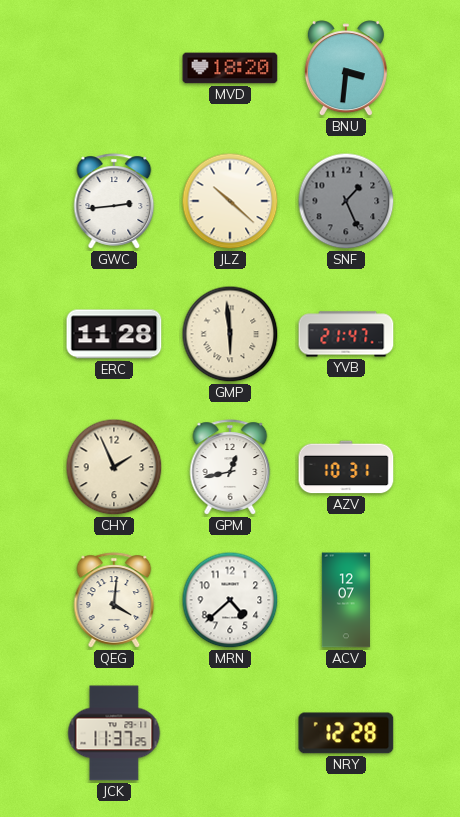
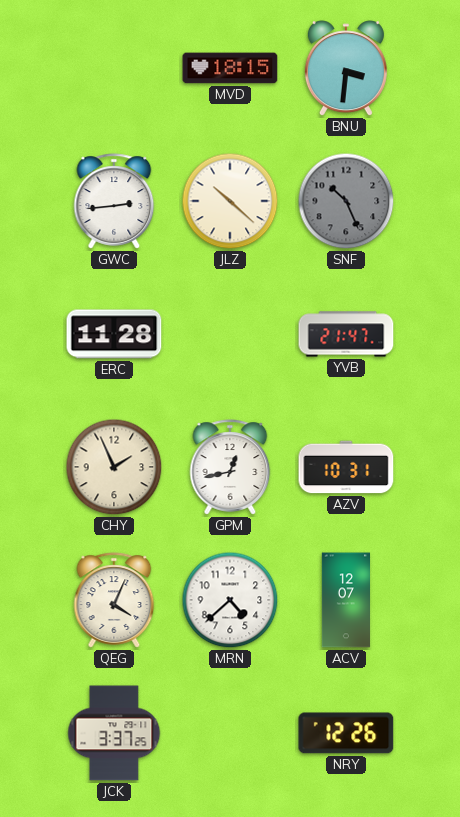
MVD: 18:20 -> 18:15
SNF: 1:26 -> 10:26
GMP: 5:59 -> none
QEG: 4:01 -> 4:04
JCK: 11:37 -> 3:37
NRY: 12:28 -> 12:26
